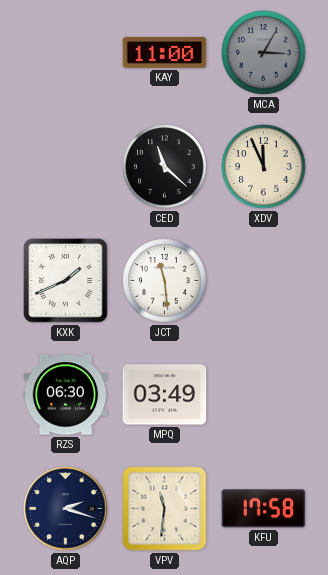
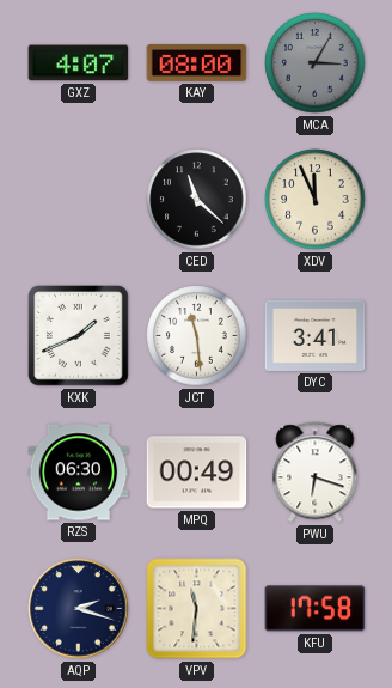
GXZ: none -> 4:07
KAY: 11:00 -> 08:00
DYC: none -> 3:41
MPQ: 03:49 -> 00:49
PWU: none -> 6:18
